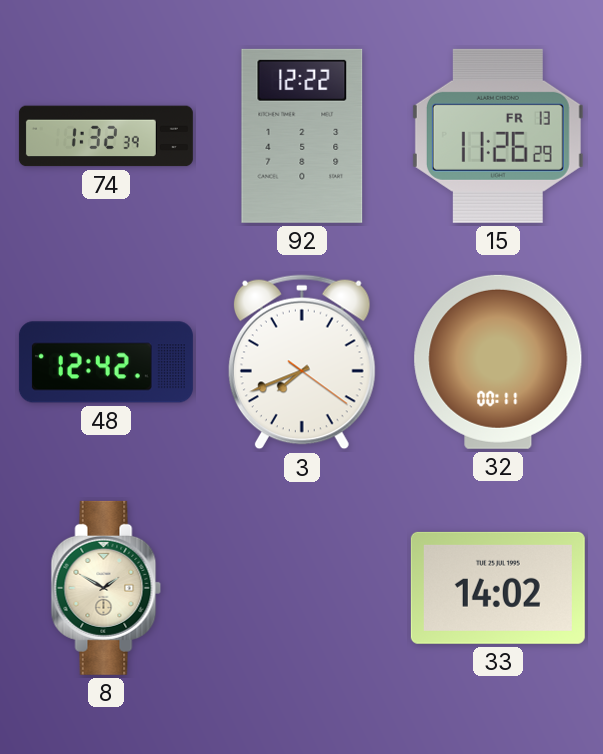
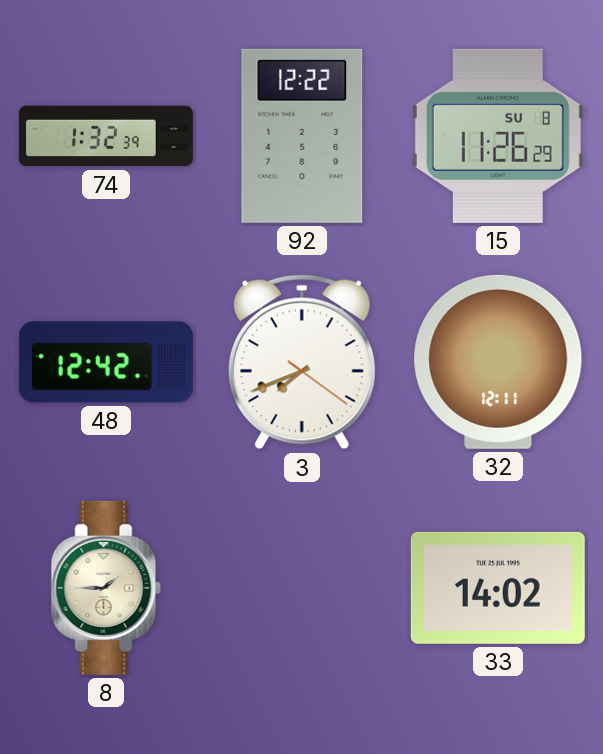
15 date: FR 13 -> SU 8
32: 00:11 -> 12:11
8: 1:50 -> 1:45
